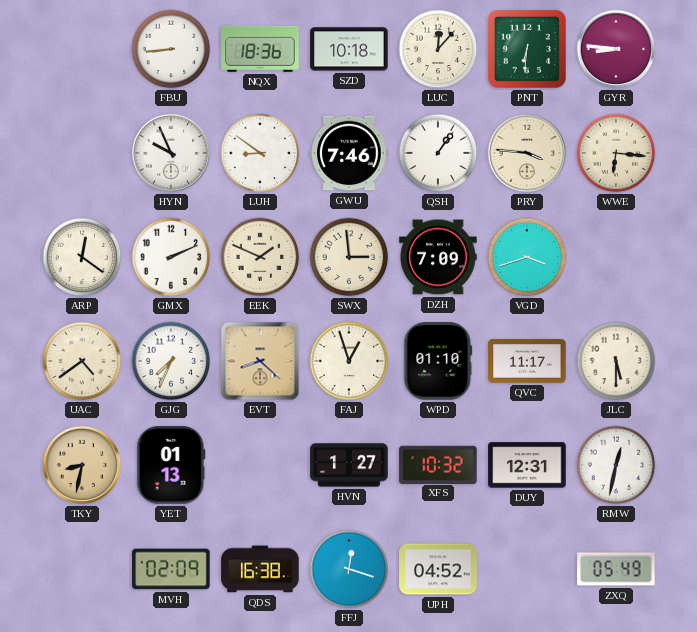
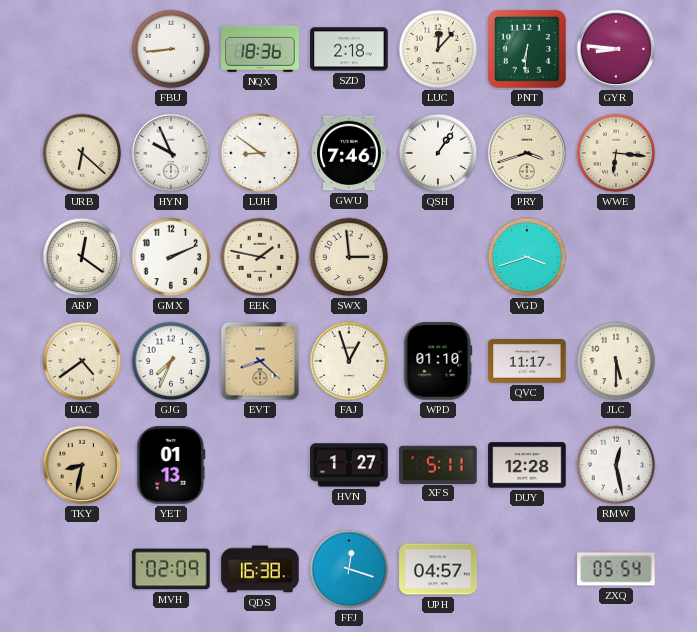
SZD: 10:18 -> 2:18
URB: none -> 6:22
PRY: 3:46 -> 3:42
EEK: 1:49 -> 1:47
DZH: 7:09 -> none
XFS: 10:32 -> 5:11
DUY: 12:31 -> 12:28
RMW: 12:32 -> 12:28
UPH: 04:52 -> 04:57
ZXQ: 05:49 -> 05:54
